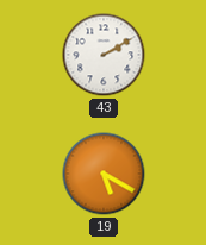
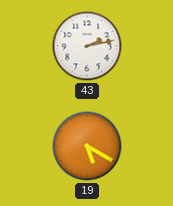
43: 2:10 -> 2:13
